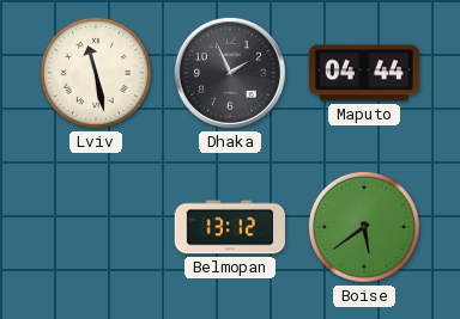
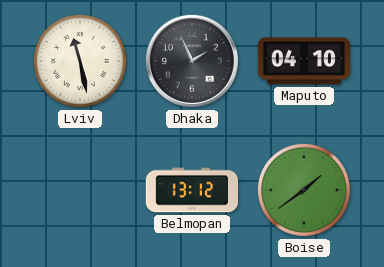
Maputo: 04:44 -> 04:10
Boise: 5:39 -> 1:39
